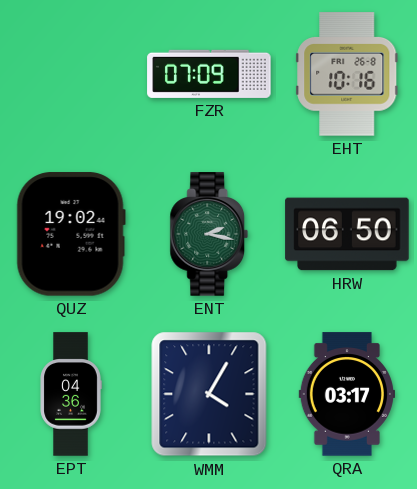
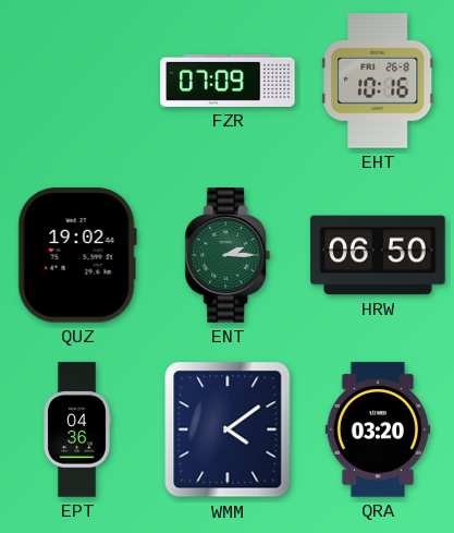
ENT: 2:17 -> 2:15
WMM: 4:05 -> 4:09
QRA: 03:17 -> 03:20
